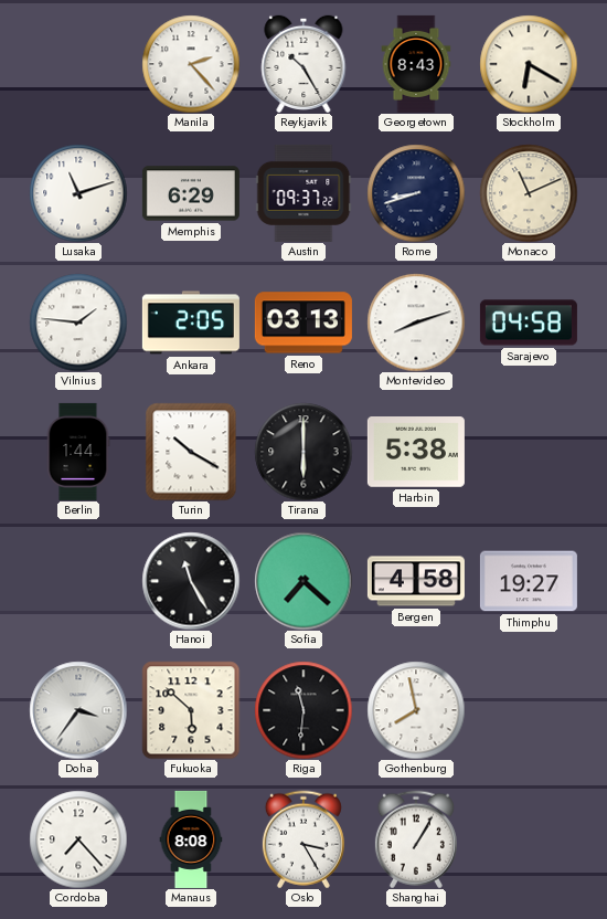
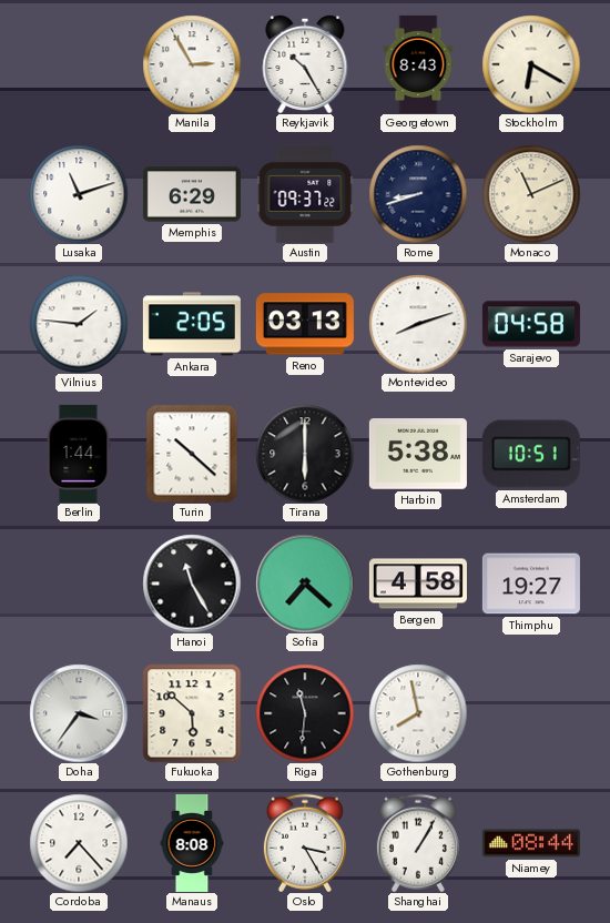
Manila: 2:23 -> 2:55
Turin: 10:20 -> 10:22
Amsterdam: none -> 10:51
Niamey: none -> 08:44
